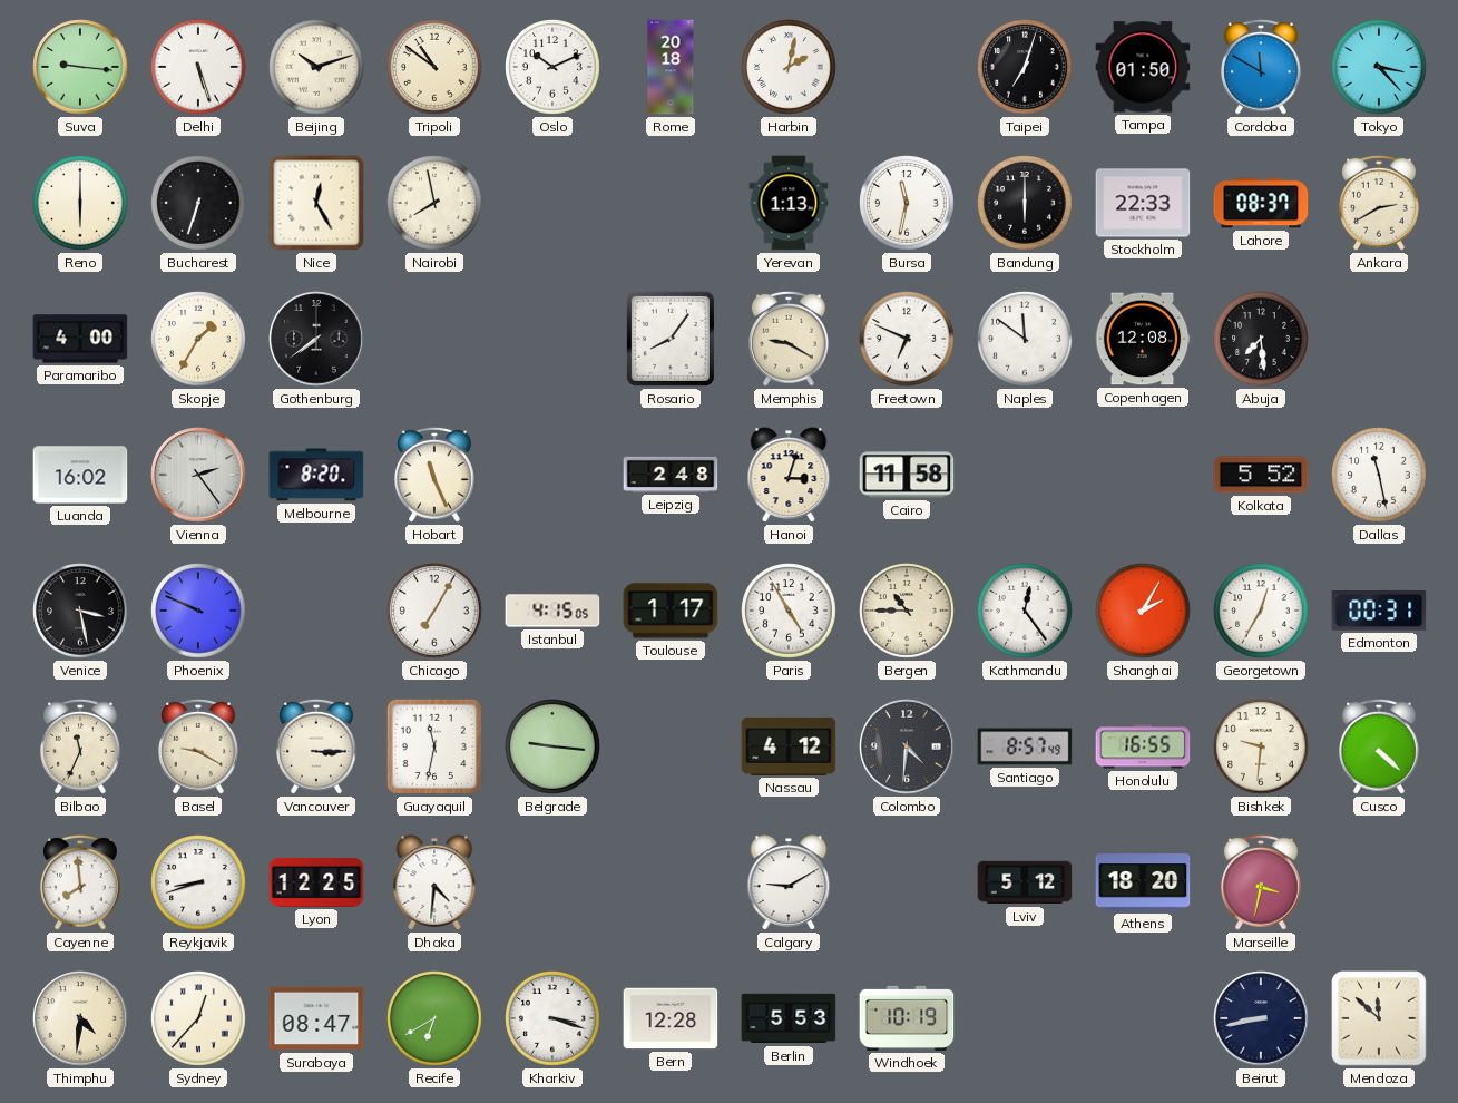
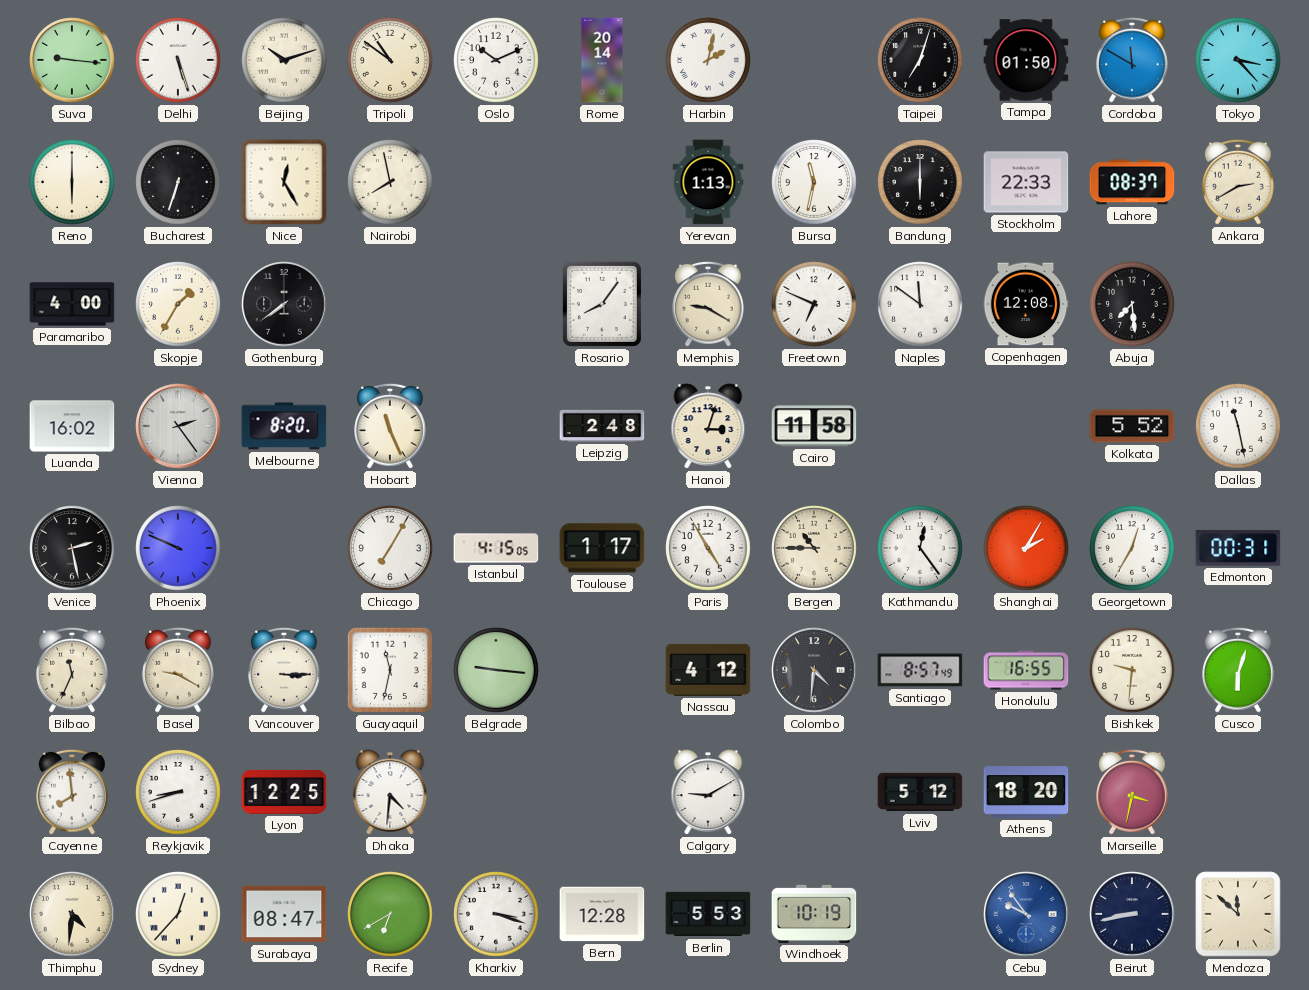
Rome: 20:18 -> 20:14
Venice: 3:28 -> 2:28
Cusco: 4:22 -> 6:03
Cebu: none -> 9:54
